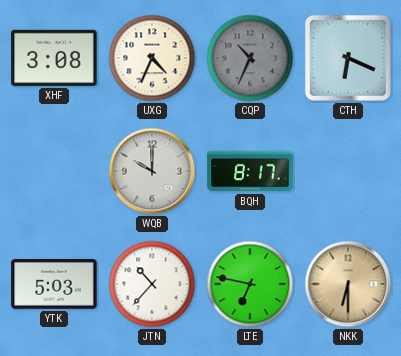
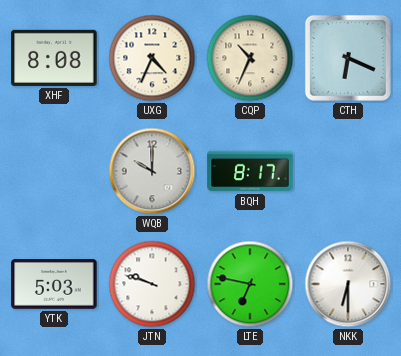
XHF: 3:08 -> 8:08
CQP dial: grey -> cream
JTN: 10:37 -> 9:48
NKK dial: champagne -> white
